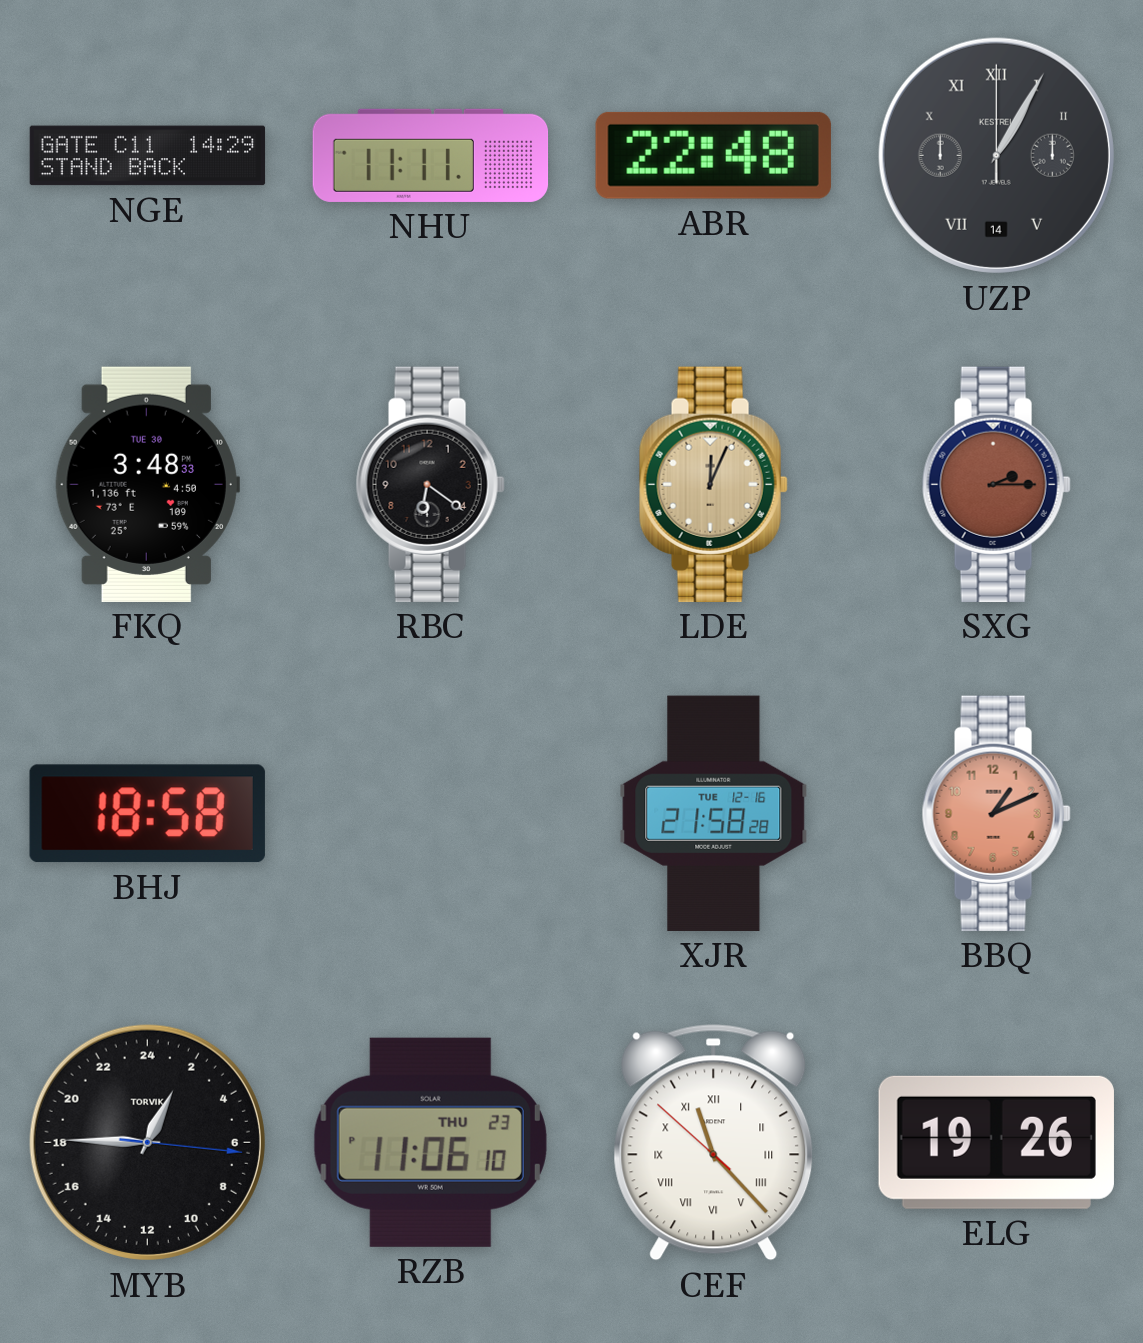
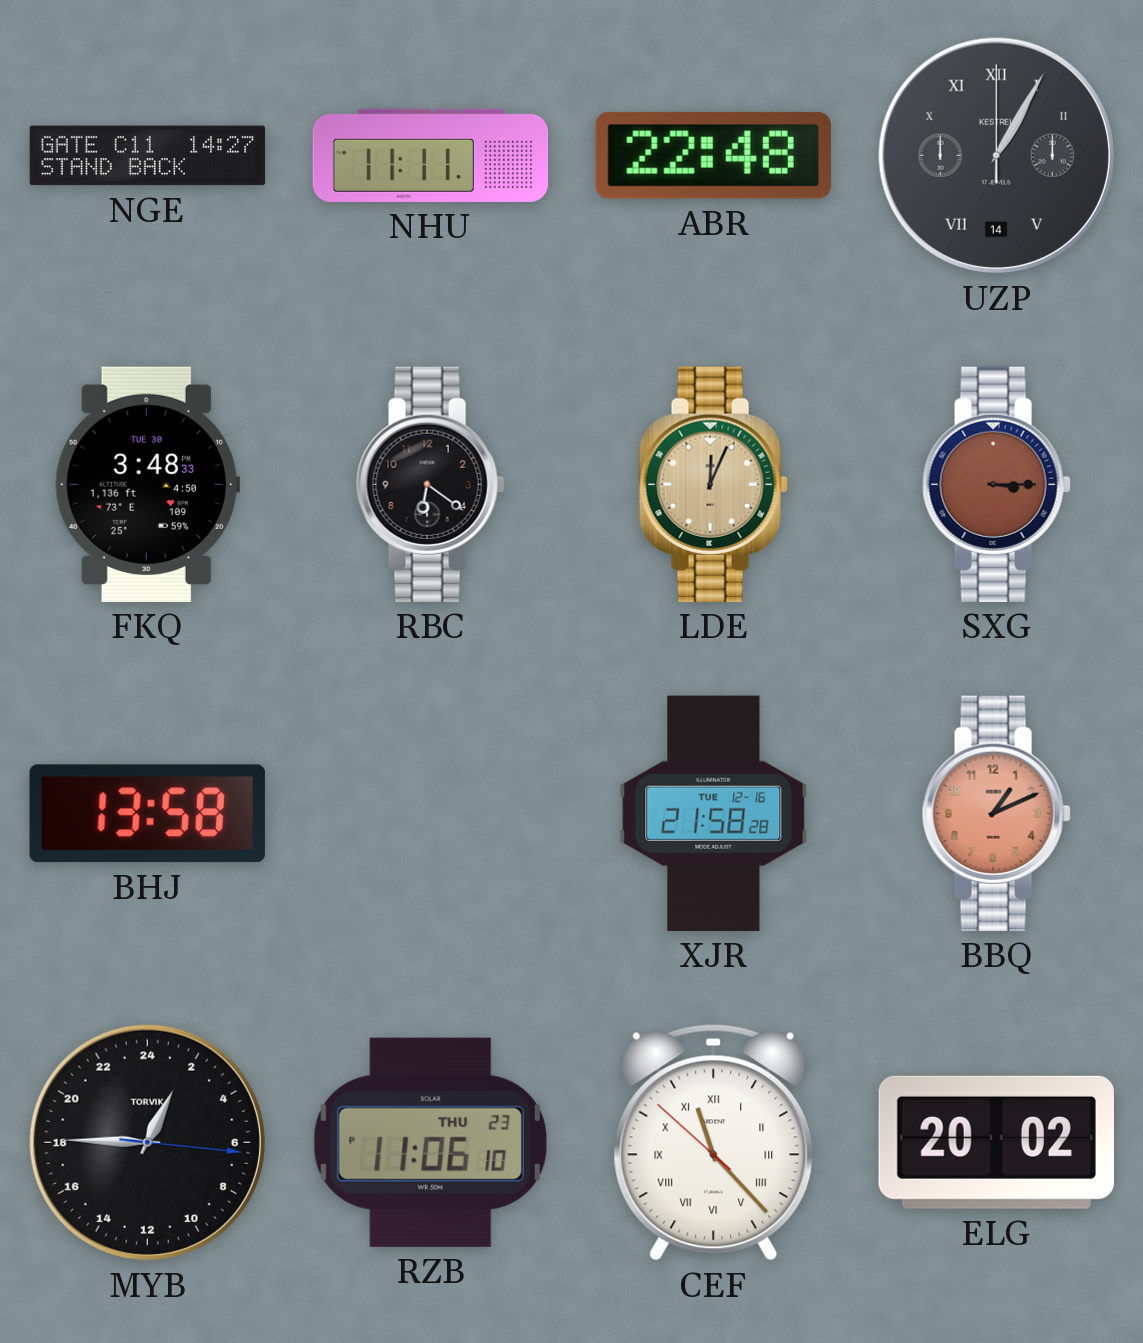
NGE: 14:29 -> 14:27
SXG: 2:15 -> 3:15
BHJ: 18:58 -> 13:58
ELG: 19:26 -> 20:02
